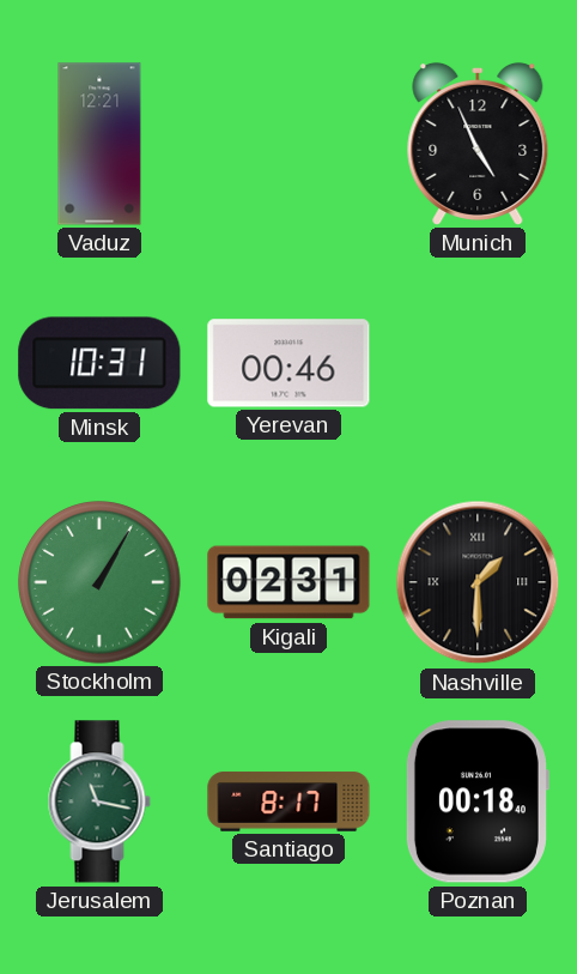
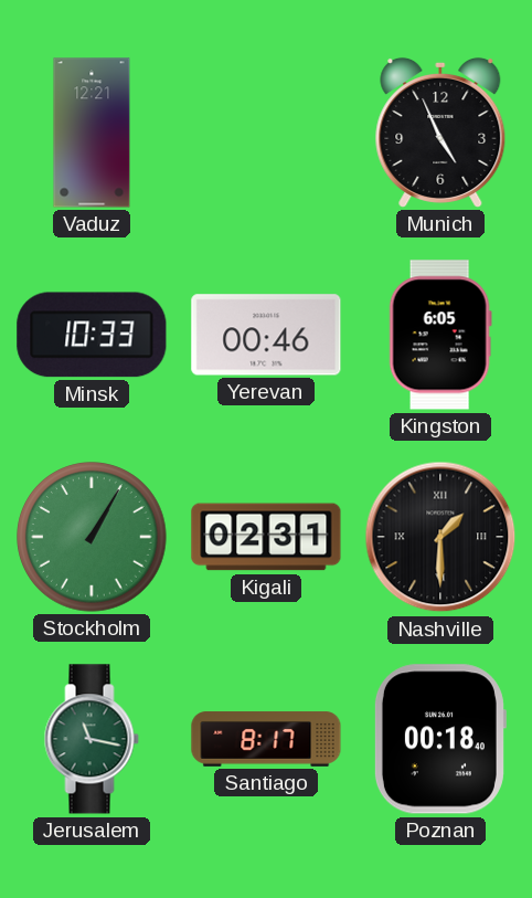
Minsk: 10:31 -> 10:33
Kingston: none -> 6:05
